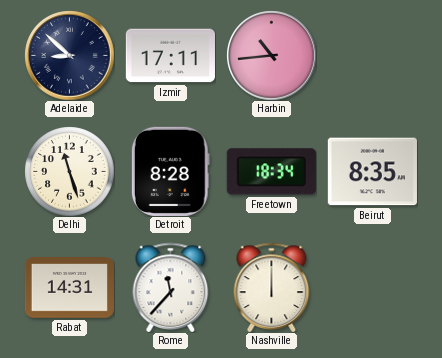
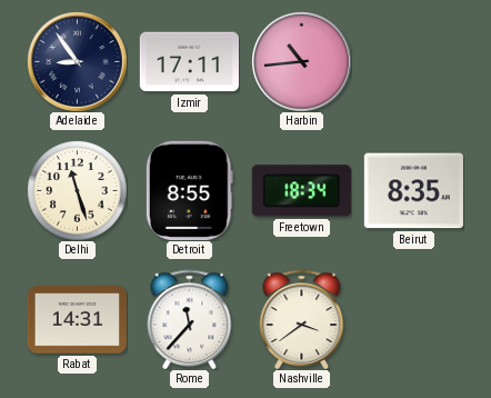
Adelaide: 8:52 -> 8:54
Detroit: 8:28 -> 8:55
Nashville: 12:00 -> 3:39
